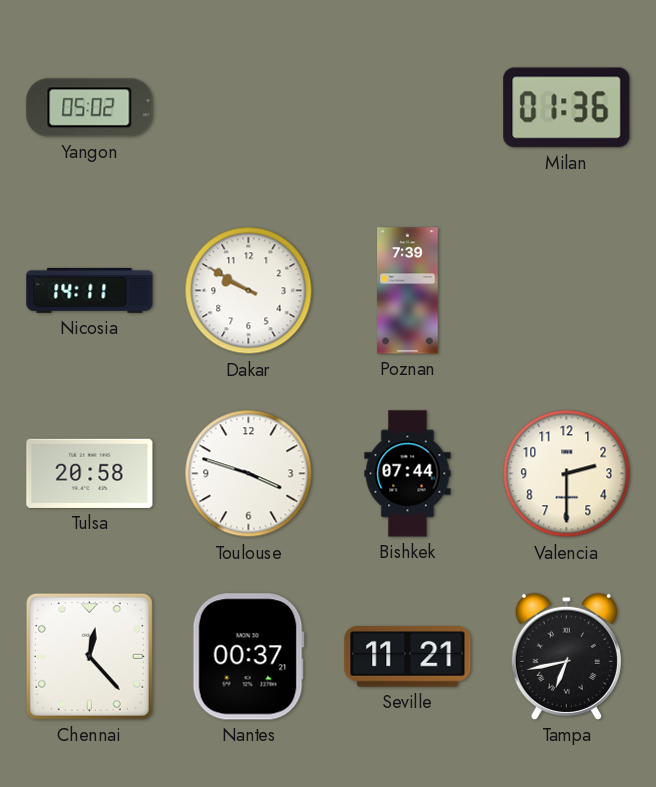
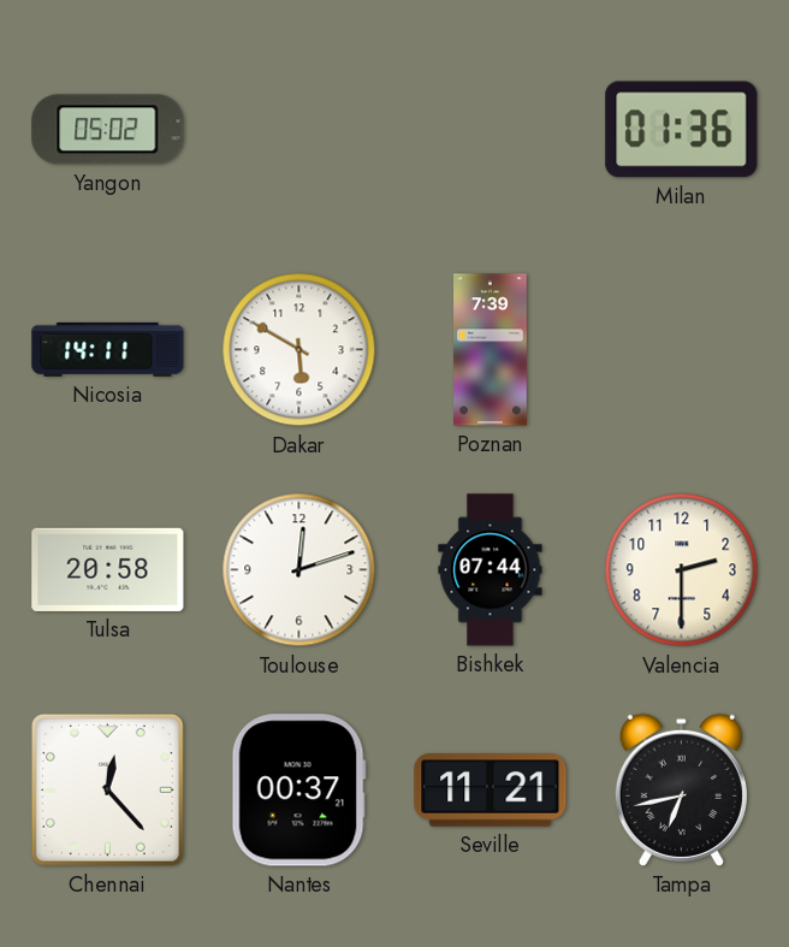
Dakar: 9:50 -> 5:50
Toulouse: 3:48 -> 12:12
